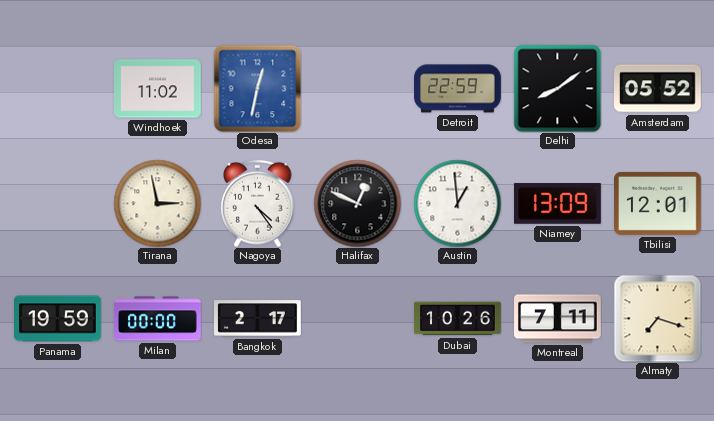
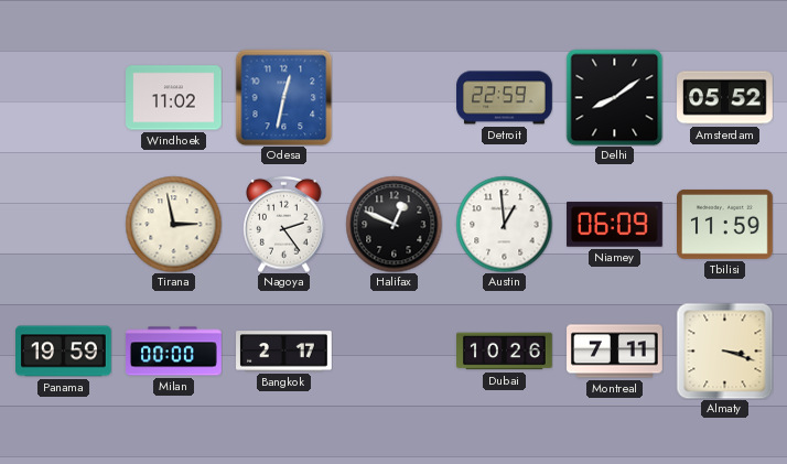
Nagoya: 4:24 -> 2:24
Niamey: 13:09 -> 06:09
Tbilisi: 12:01 -> 11:59
Almaty: 7:18 -> 3:18
